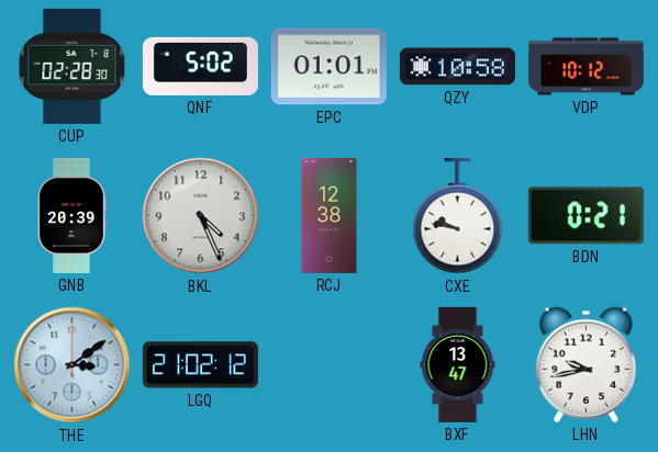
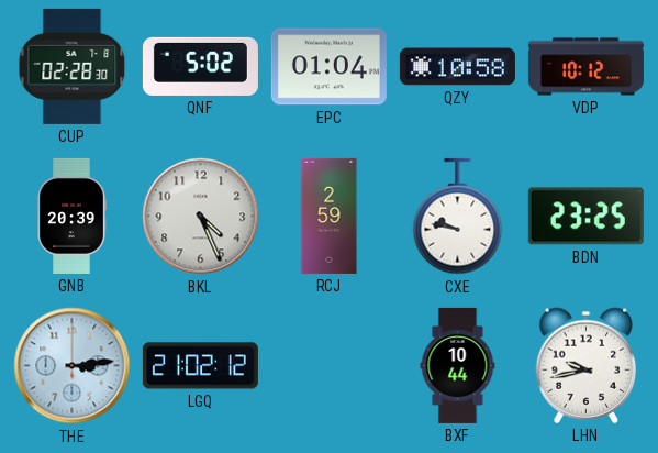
EPC: 01:01 -> 01:04
RCJ: 12:38 -> 2:59
BDN: 0:21 -> 23:25
THE: 3:09 -> 3:14
BXF: 13:47 -> 10:44
